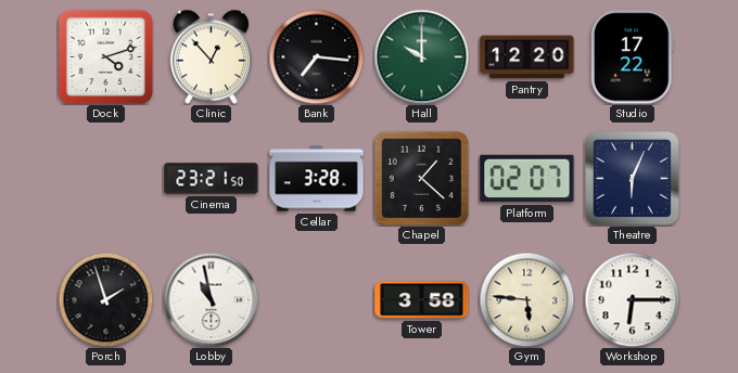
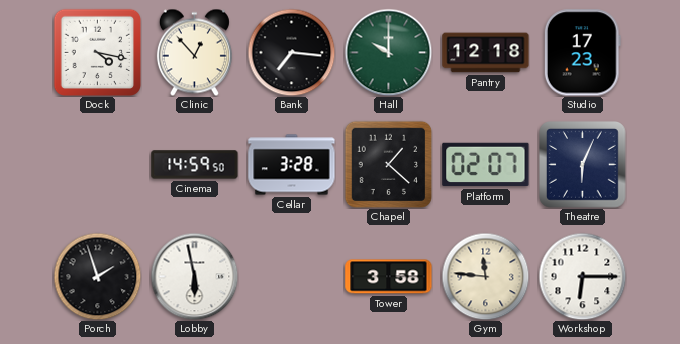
Dock: 4:12 -> 4:17
Pantry: 12:20 -> 12:18
Studio: 17:22 -> 17:23
Cinema: 23:21 -> 14:59
Lobby: 10:58 -> 5:58
Gym: 5:46 -> 11:46
